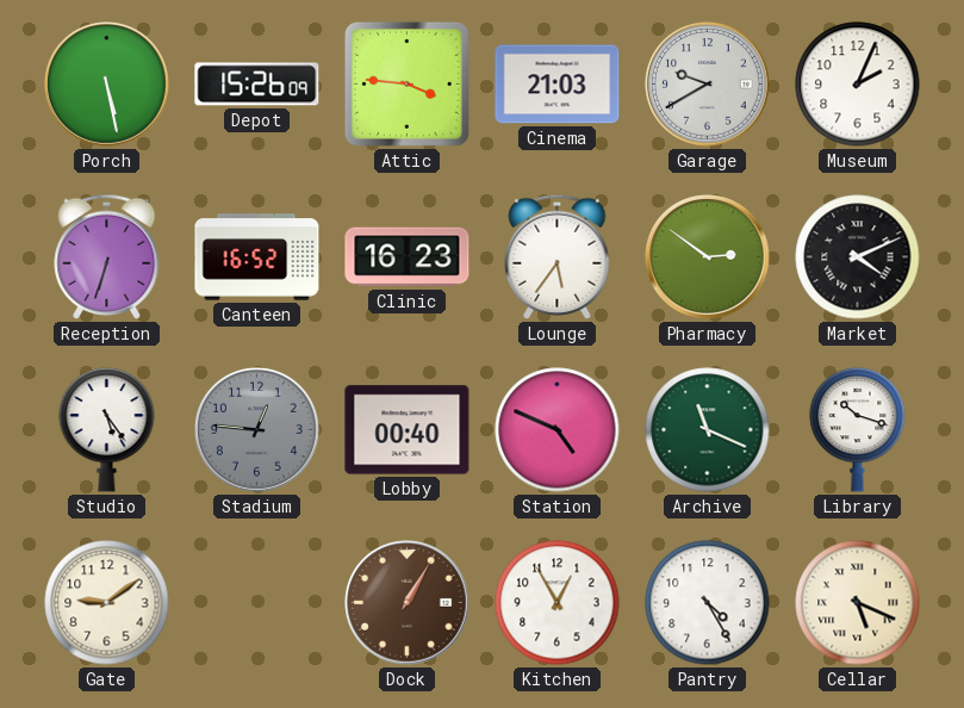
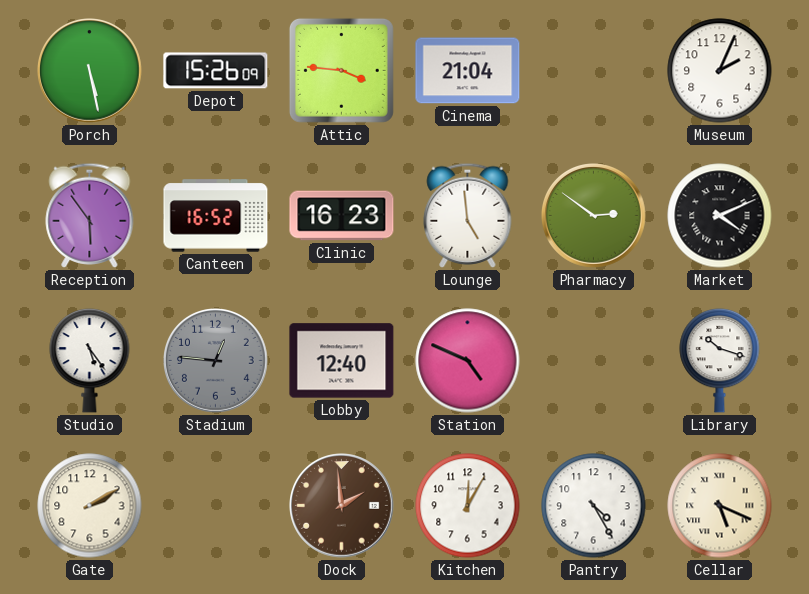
Cinema: 21:03 -> 21:04
Garage: 9:40 -> none
Reception: 6:33 -> 5:54
Lounge: 5:36 -> 4:59
Lobby: 00:40 -> 12:40
Archive: 11:19 -> none
Gate: 9:09 -> 2:10
Dock: 1:05 -> 1:59
Kitchen: 12:55 -> 12:05
